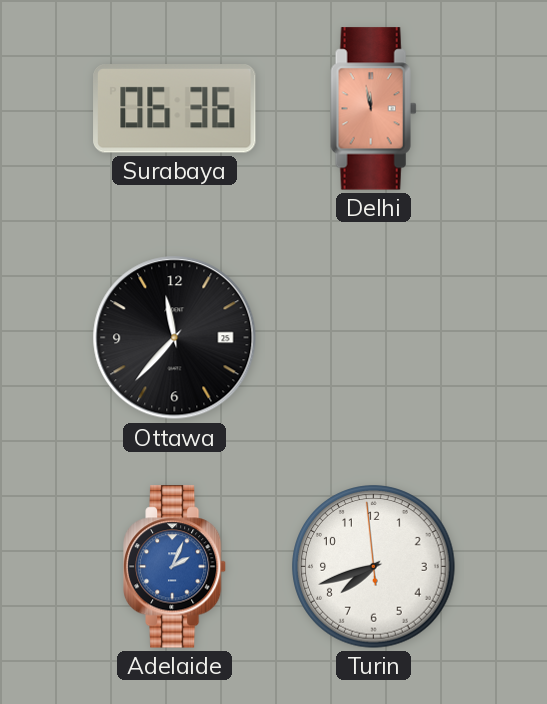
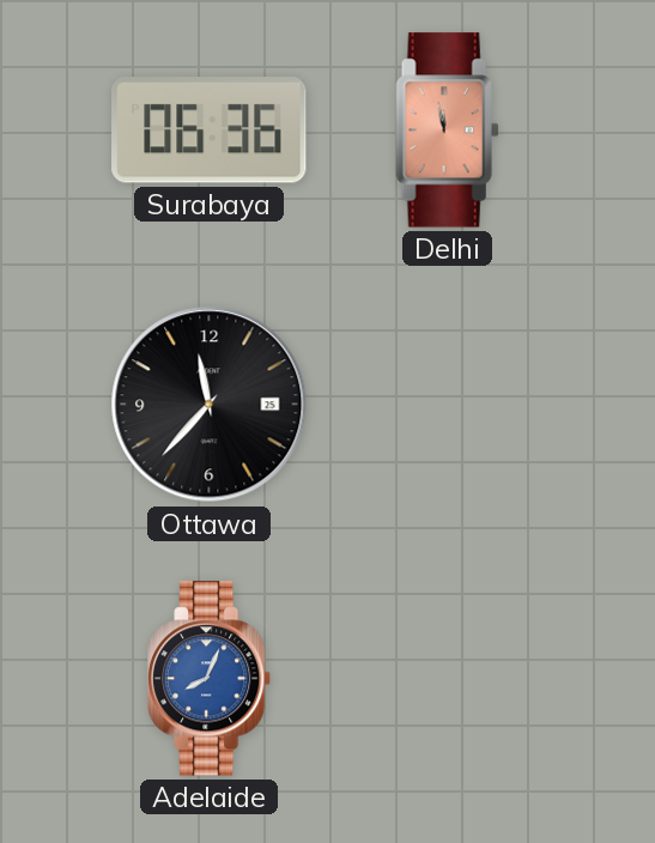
Adelaide: 2:04 -> 8:04
Turin: 7:41 -> none
